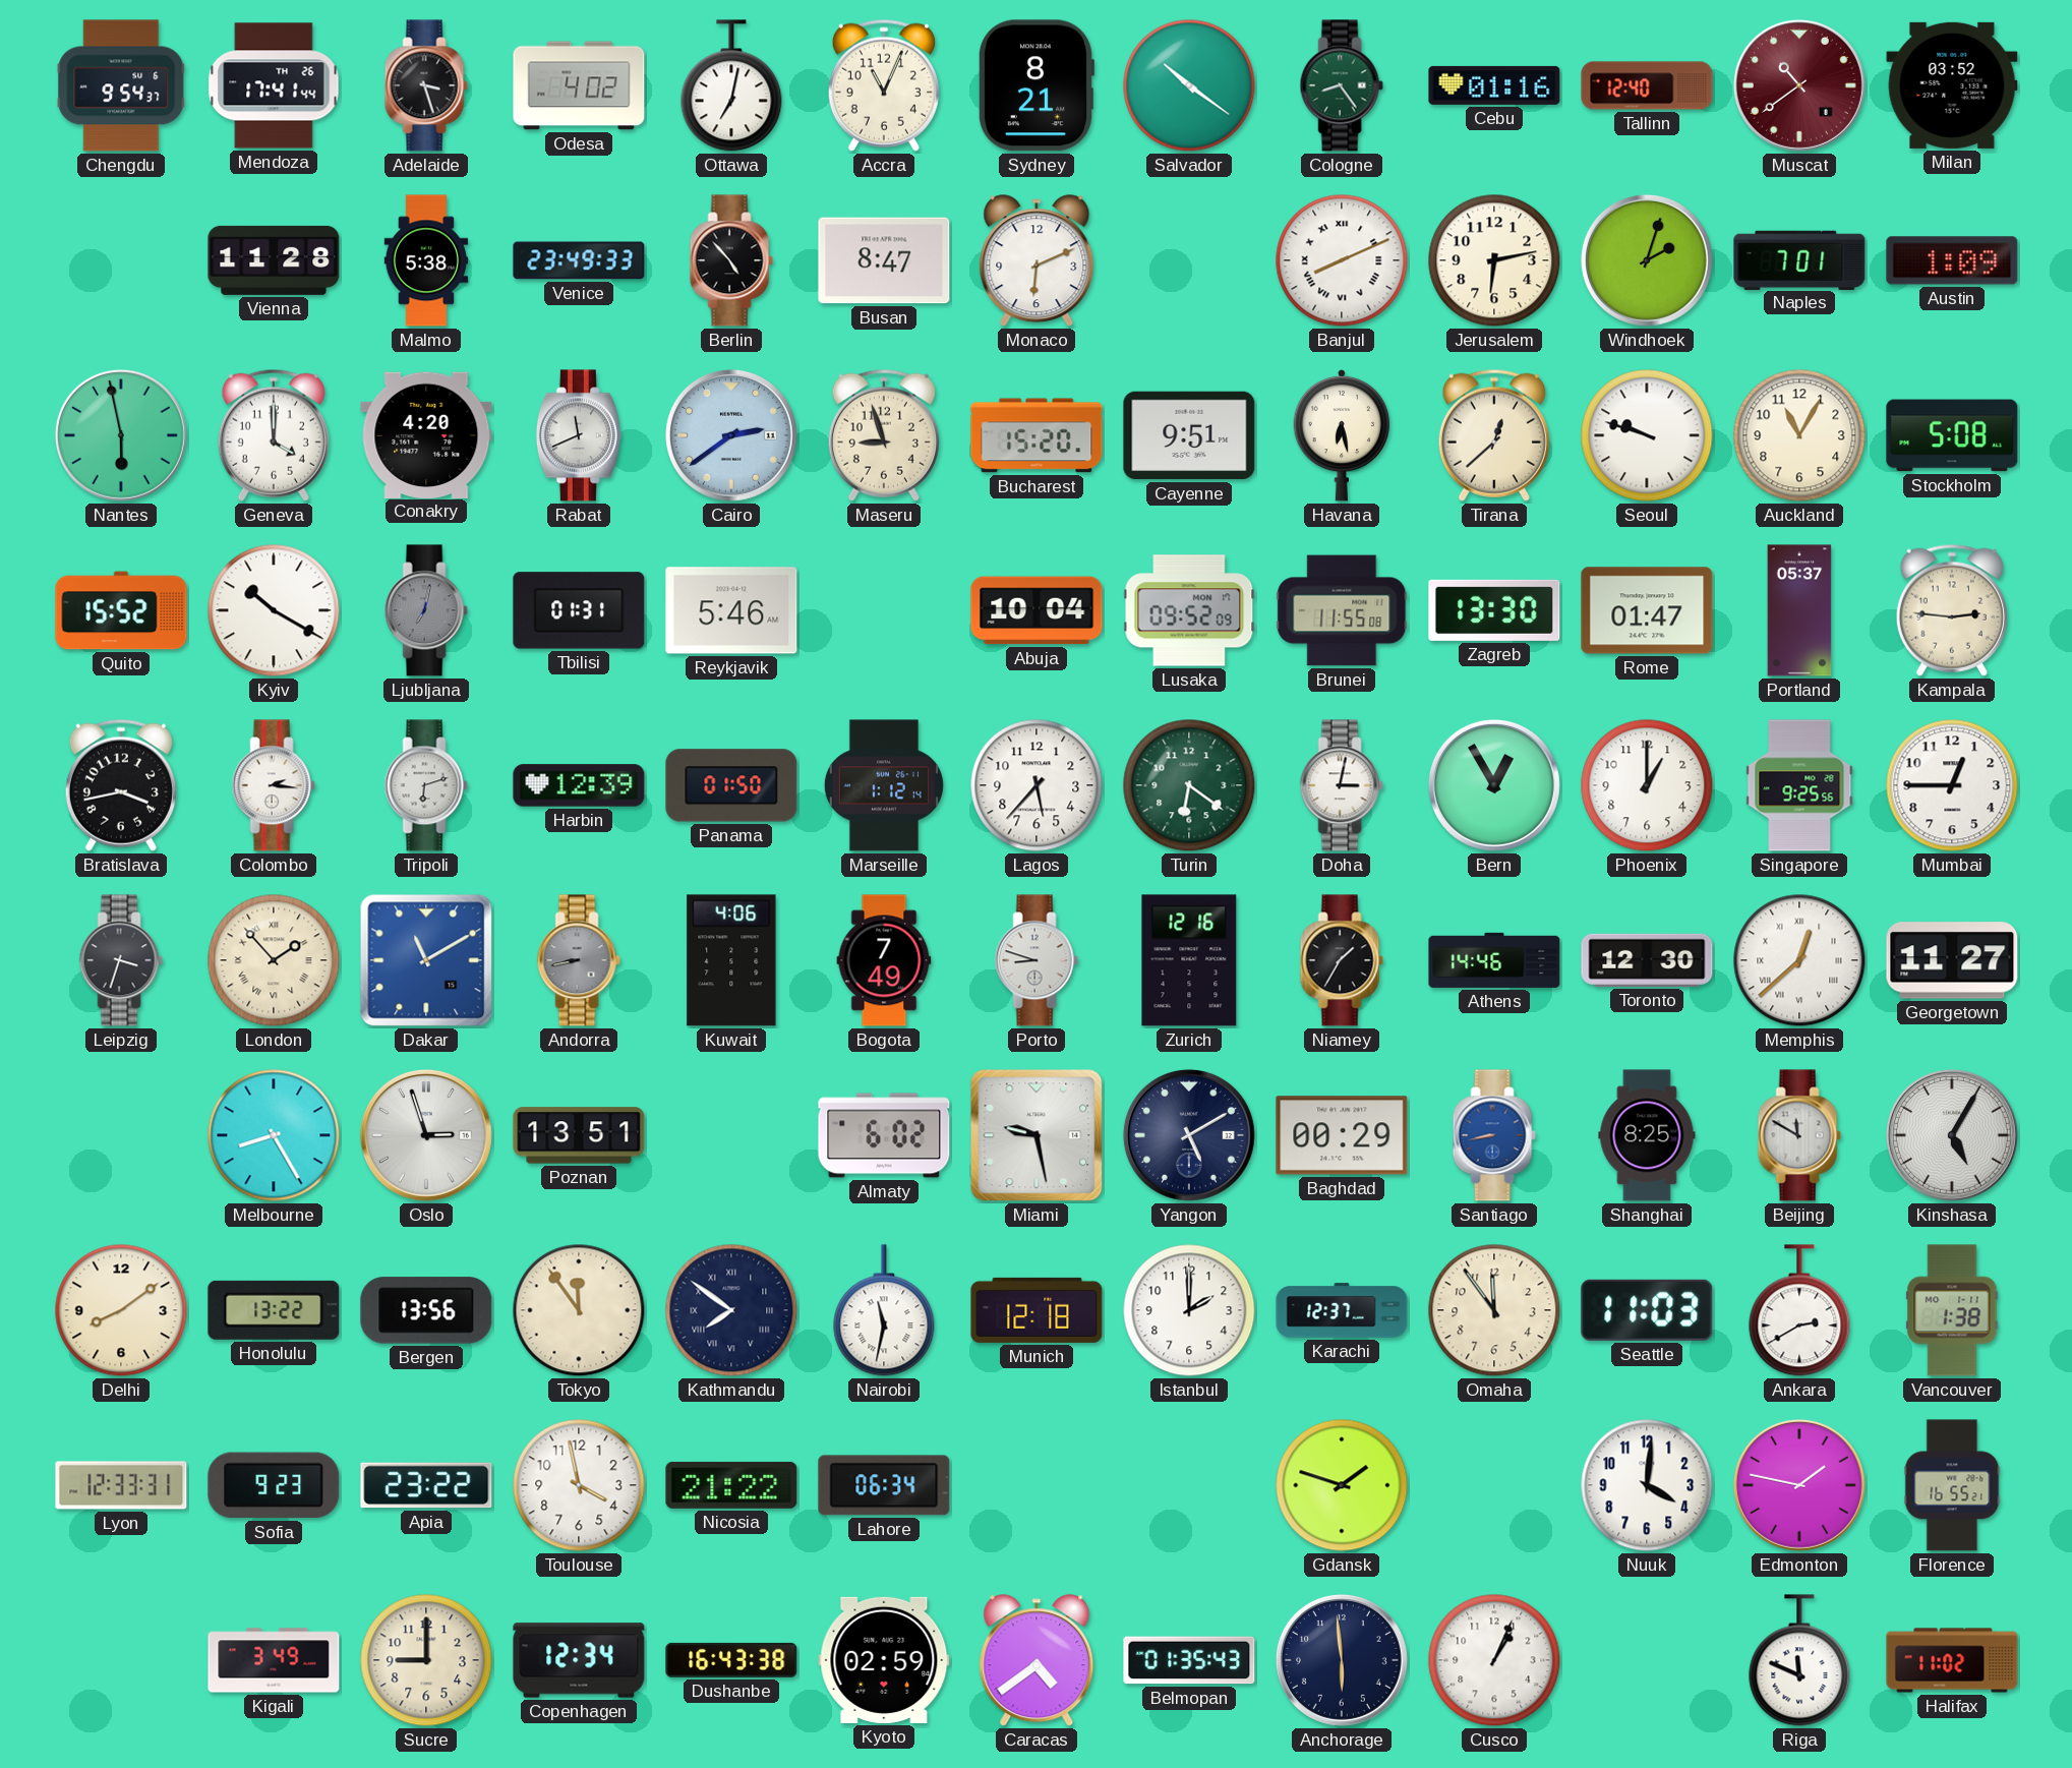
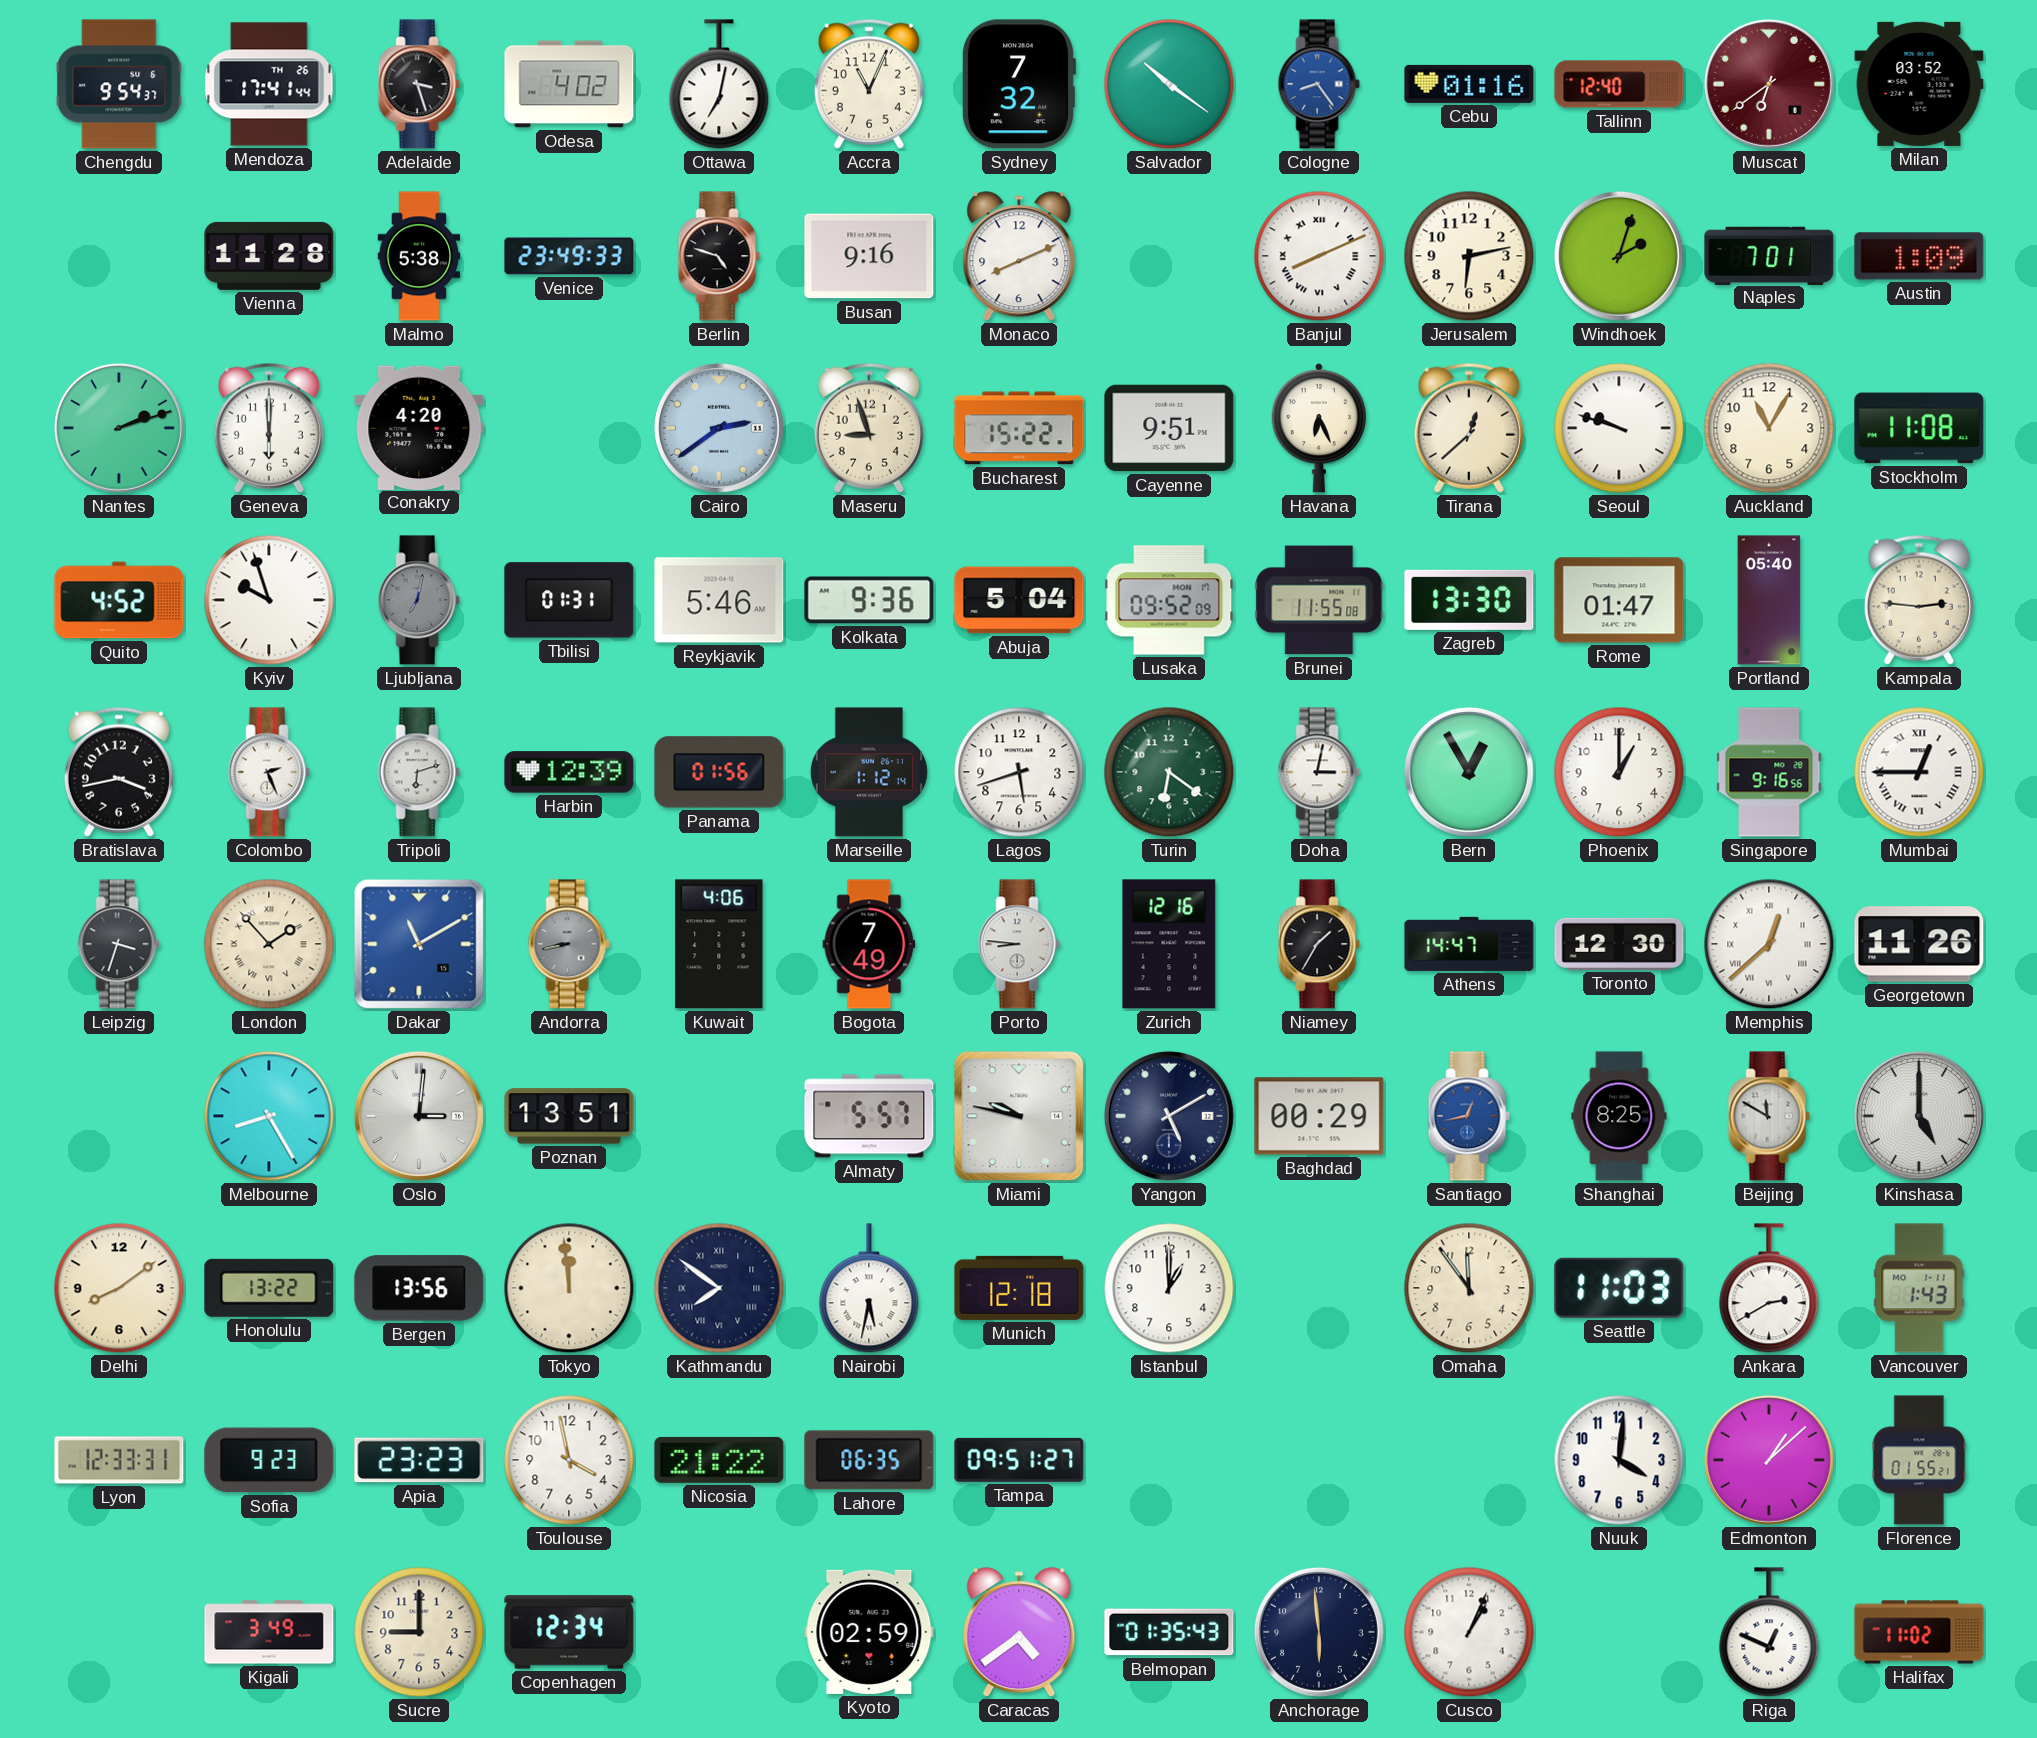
Sydney: 8:21 -> 7:32
Cologne dial: green -> blue
Muscat: 10:39 -> 6:39
Berlin: 4:53 -> 4:48
Busan: 8:47 -> 9:16
Monaco: 6:11 -> 8:11
Nantes: 5:58 -> 2:12
Geneva: 4:00 -> 6:00
Rabat: 11:41 -> none
Bucharest: 15:20 -> 15:22
Havana: 6:28 -> 6:26
Stockholm: 5:08 -> 11:08
Quito: 15:52 -> 4:52
Kyiv: 10:20 -> 9:57
Kolkata: none -> 9:36
Abuja: 10:04 -> 5:04
Portland: 05:37 -> 05:40
Colombo: 2:16 -> 2:26
Panama: 01:50 -> 01:56
Lagos: 5:37 -> 5:42
Singapore: 9:25 -> 9:16
Mumbai numerals: Arabic -> Roman
Porto: 8:48 -> 8:46
Athens: 14:46 -> 14:47
Georgetown: 11:27 -> 11:26
Oslo: 2:57 -> 3:01
Almaty: 6:02 -> 5:57
Miami: 9:28 -> 9:47
Santiago: 8:43 -> 12:43
Kinshasa: 5:05 -> 5:00
Tokyo: 11:54 -> 11:59
Nairobi: 11:32 -> 5:32
Istanbul: 2:00 -> 1:00
Karachi: 12:37 -> none
Vancouver: 1:38 -> 1:43
Apia: 23:22 -> 23:23
Lahore: 06:34 -> 06:35
Tampa: none -> 09:51
Gdansk: 1:48 -> none
Edmonton: 1:47 -> 1:08
Florence: 16:55 -> 01:55
Dushanbe: 16:43 -> none
Riga: 11:49 -> 12:49
